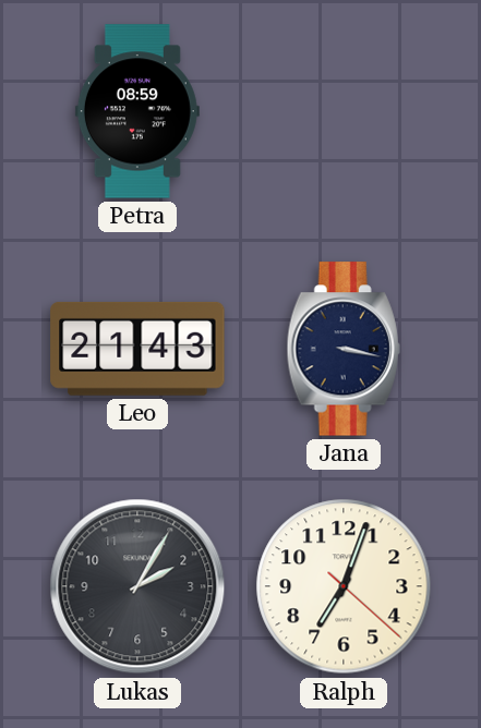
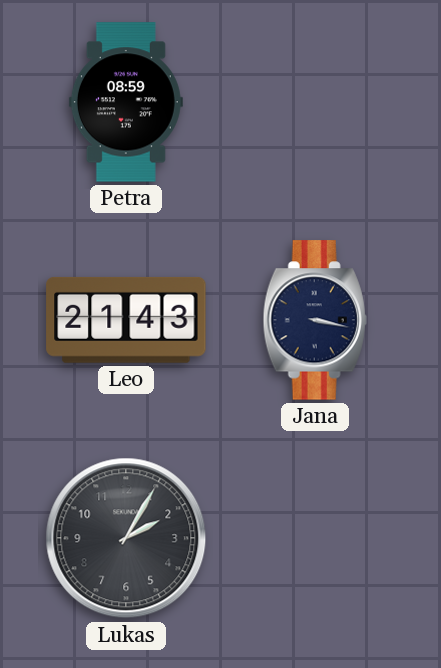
Ralph: 7:03 -> none
